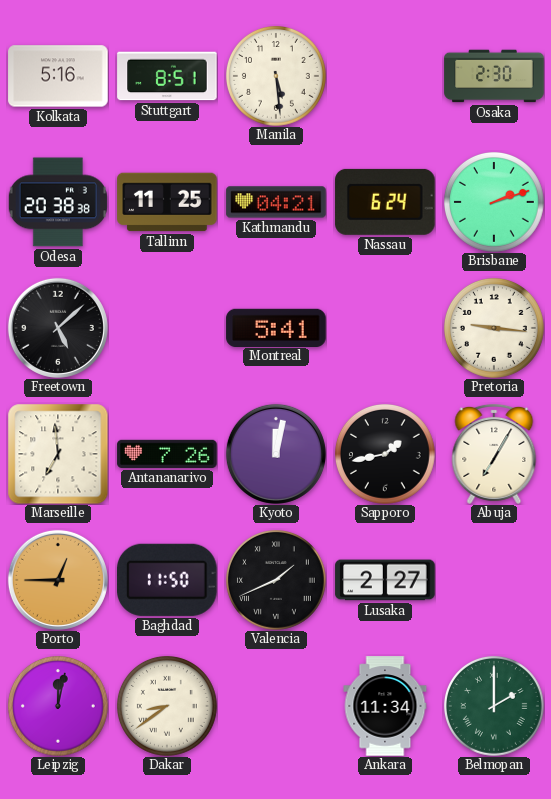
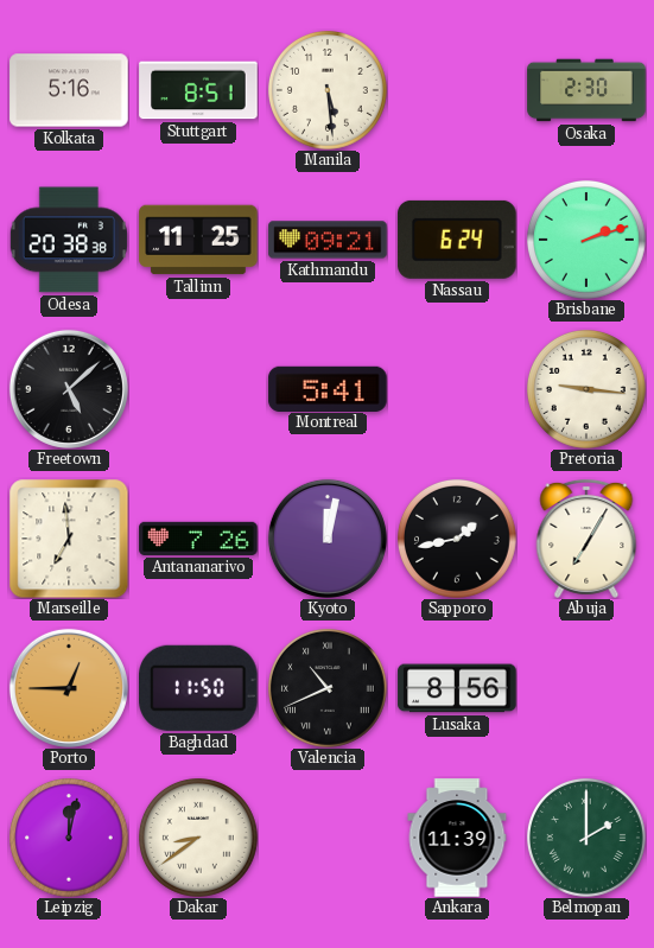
Kathmandu: 04:21 -> 09:21
Valencia: 1:41 -> 10:41
Lusaka: 2:27 -> 8:56
Ankara: 11:34 -> 11:39
